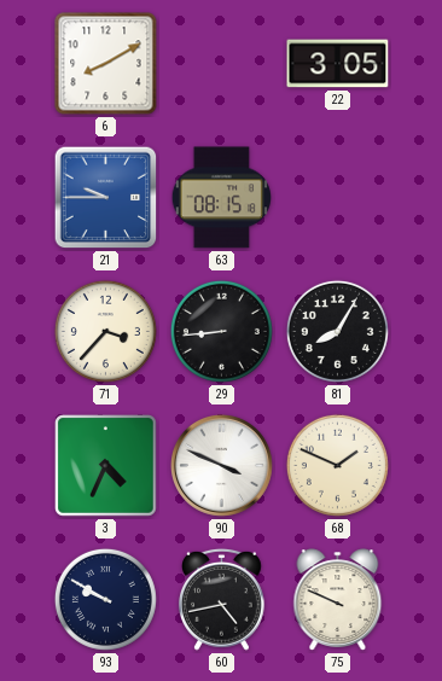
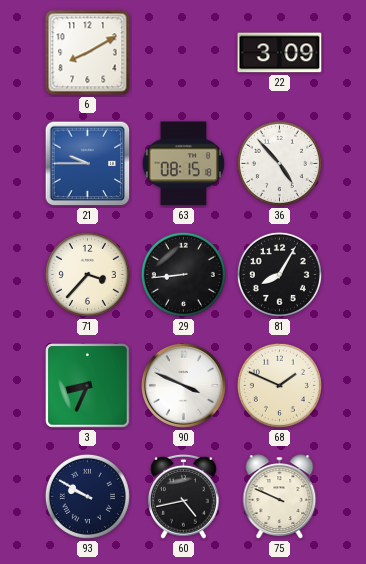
22: 3:05 -> 3:09
36: none -> 4:53
3: 4:34 -> 8:34
